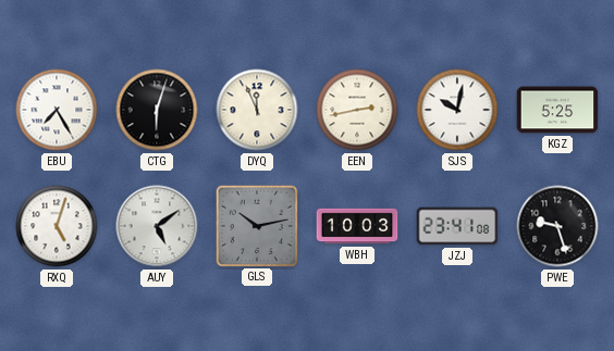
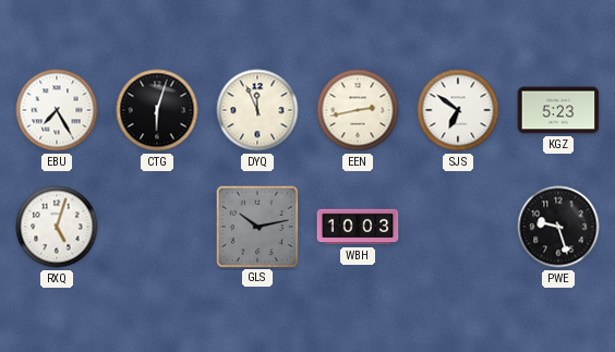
SJS: 10:02 -> 6:51
KGZ: 5:25 -> 5:23
AUY: 5:09 -> none
JZJ: 23:41 -> none
